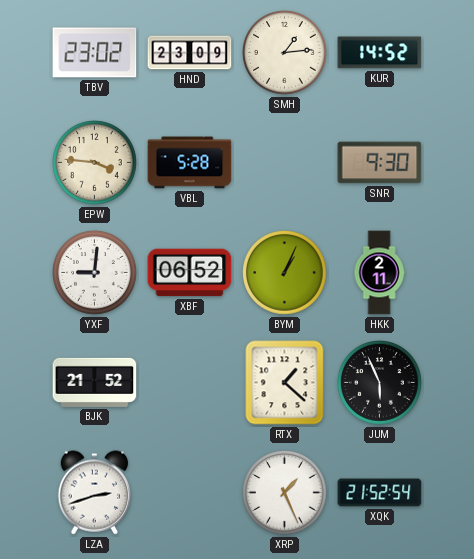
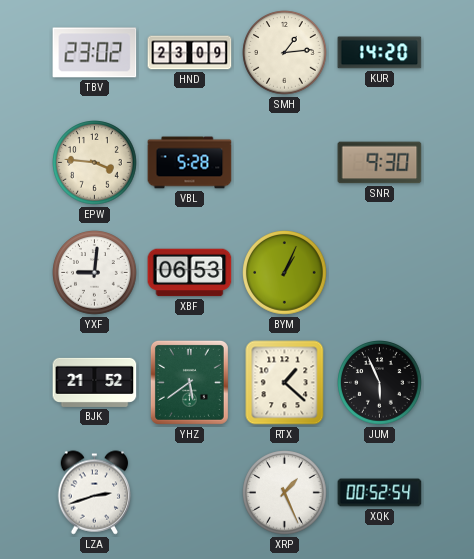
KUR: 14:52 -> 14:20
XBF: 06:52 -> 06:53
HKK: 2:11 -> none
YHZ: none -> 5:39
XQK: 21:52 -> 00:52
